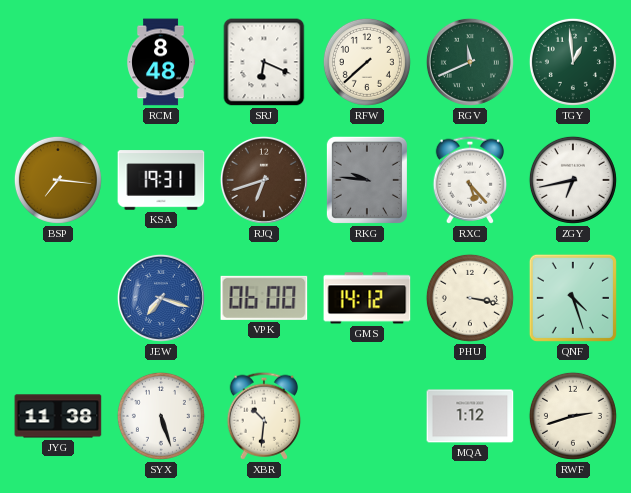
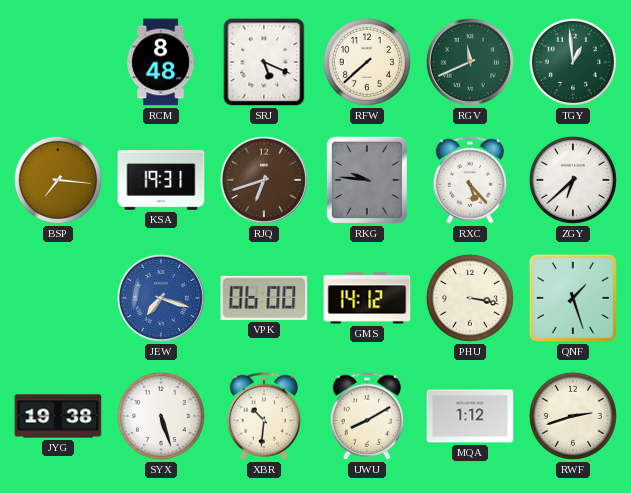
SRJ: 6:19 -> 5:19
ZGY: 6:43 -> 6:38
QNF: 4:27 -> 1:27
JYG: 11:38 -> 19:38
UWU: none -> 8:10
